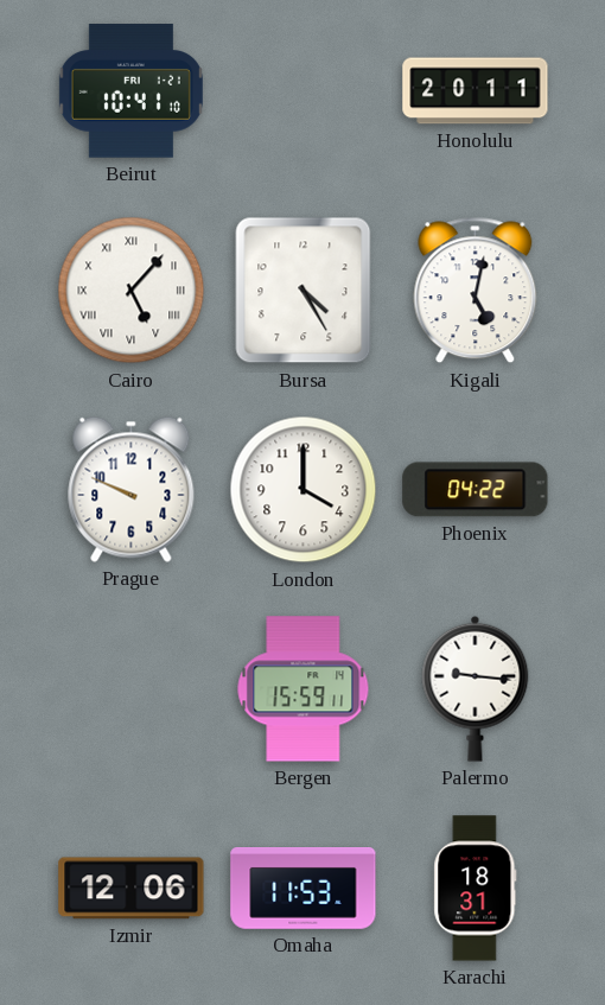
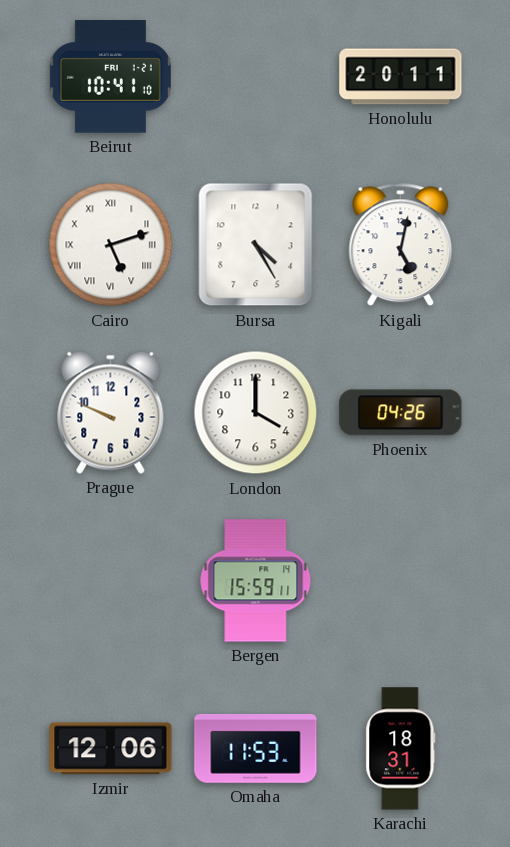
Cairo: 5:07 -> 5:12
Phoenix: 04:22 -> 04:26
Palermo: 9:16 -> none
